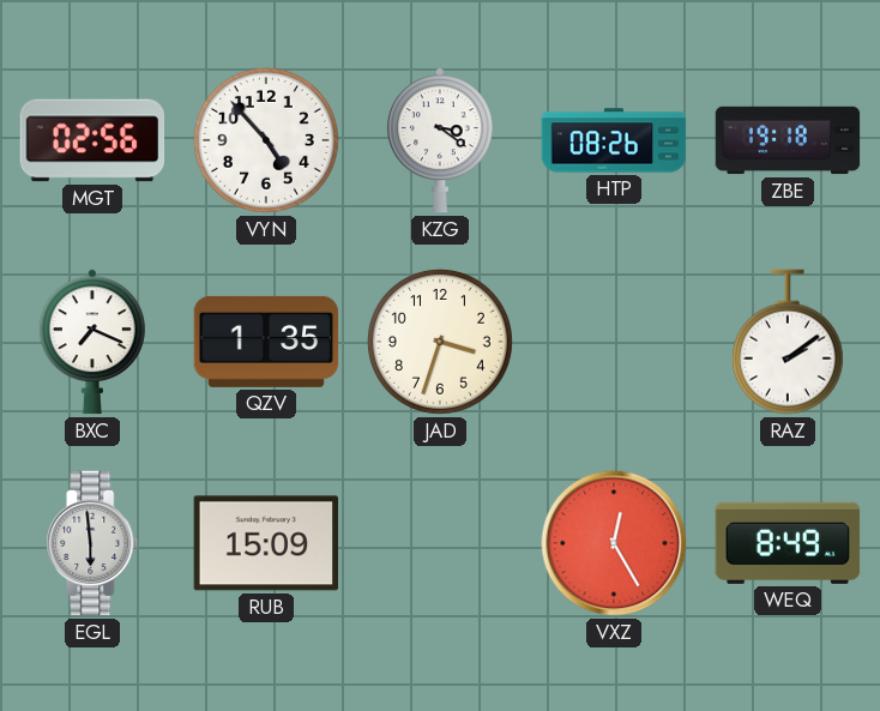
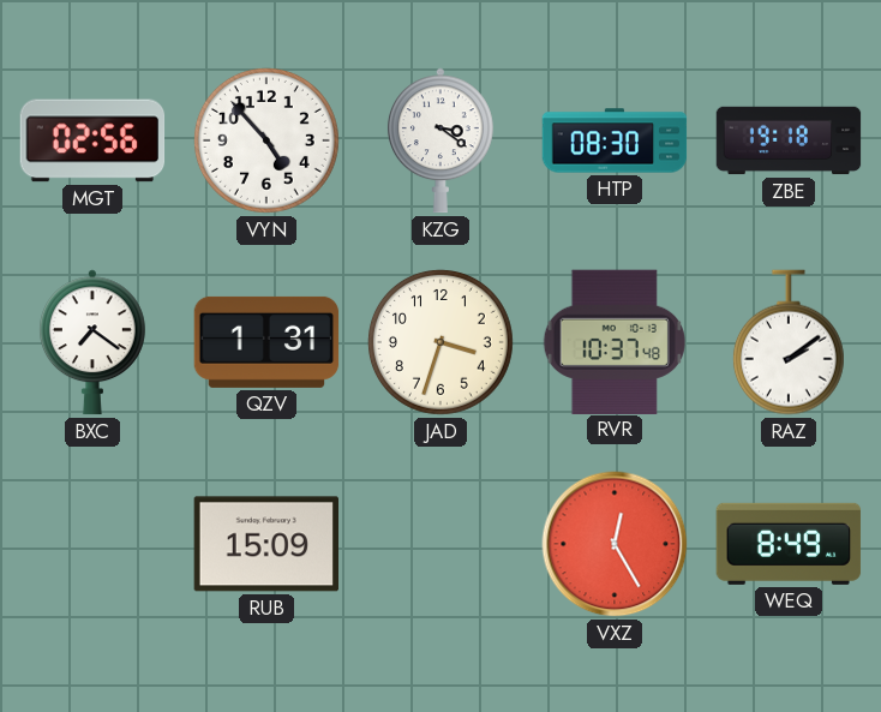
HTP: 08:26 -> 08:30
BXC: 7:19 -> 7:21
QZV: 1:35 -> 1:31
RVR: none -> 10:37
EGL: 5:59 -> none
